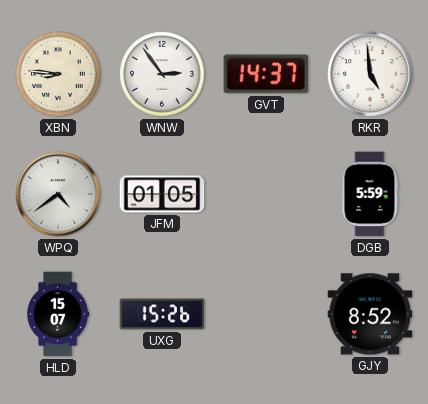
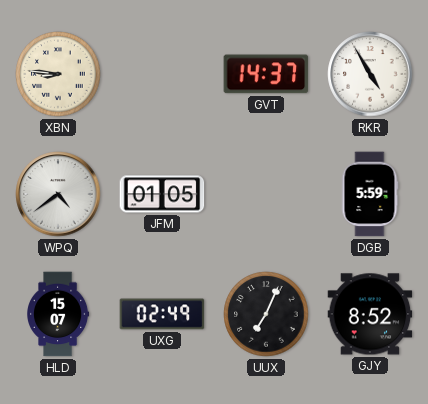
WNW: 2:54 -> none
RKR: 4:59 -> 4:55
UXG: 15:26 -> 02:49
UUX: none -> 7:04
